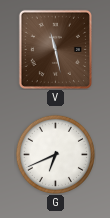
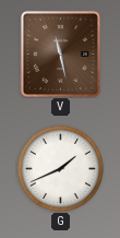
G: 6:41 -> 1:41
